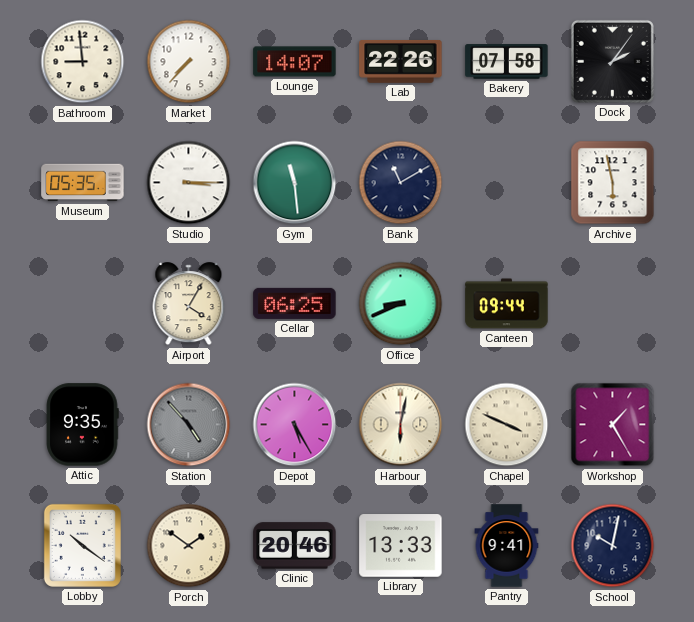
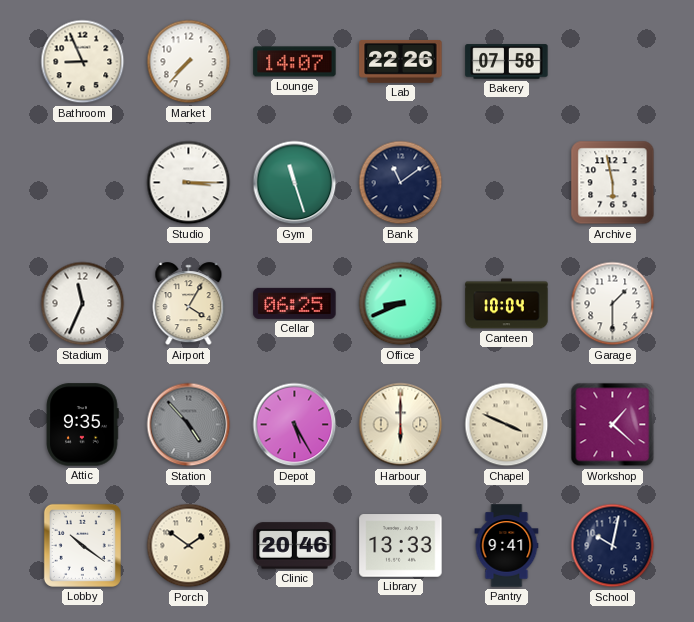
Bathroom: 8:59 -> 8:56
Dock: 2:06 -> none
Museum: 05:35 -> none
Gym: 11:29 -> 11:27
Bank: 11:10 -> 11:09
Stadium: none -> 11:34
Canteen: 09:44 -> 10:04
Garage: none -> 1:30
Harbour: 6:02 -> 6:00
Workshop: 1:25 -> 1:22
